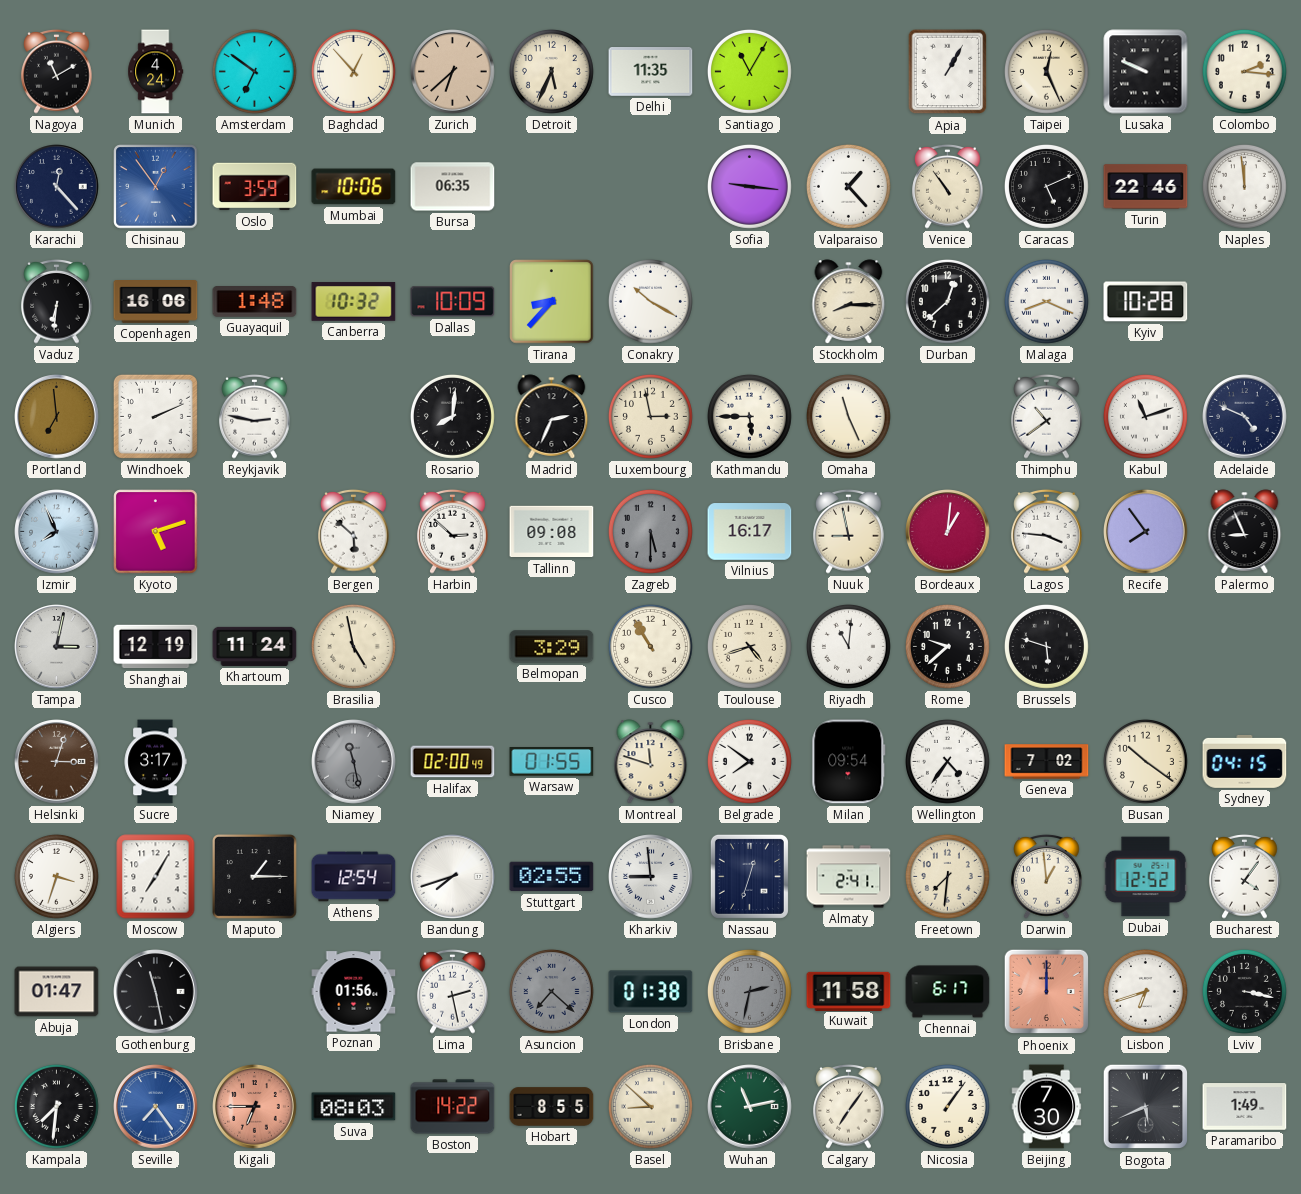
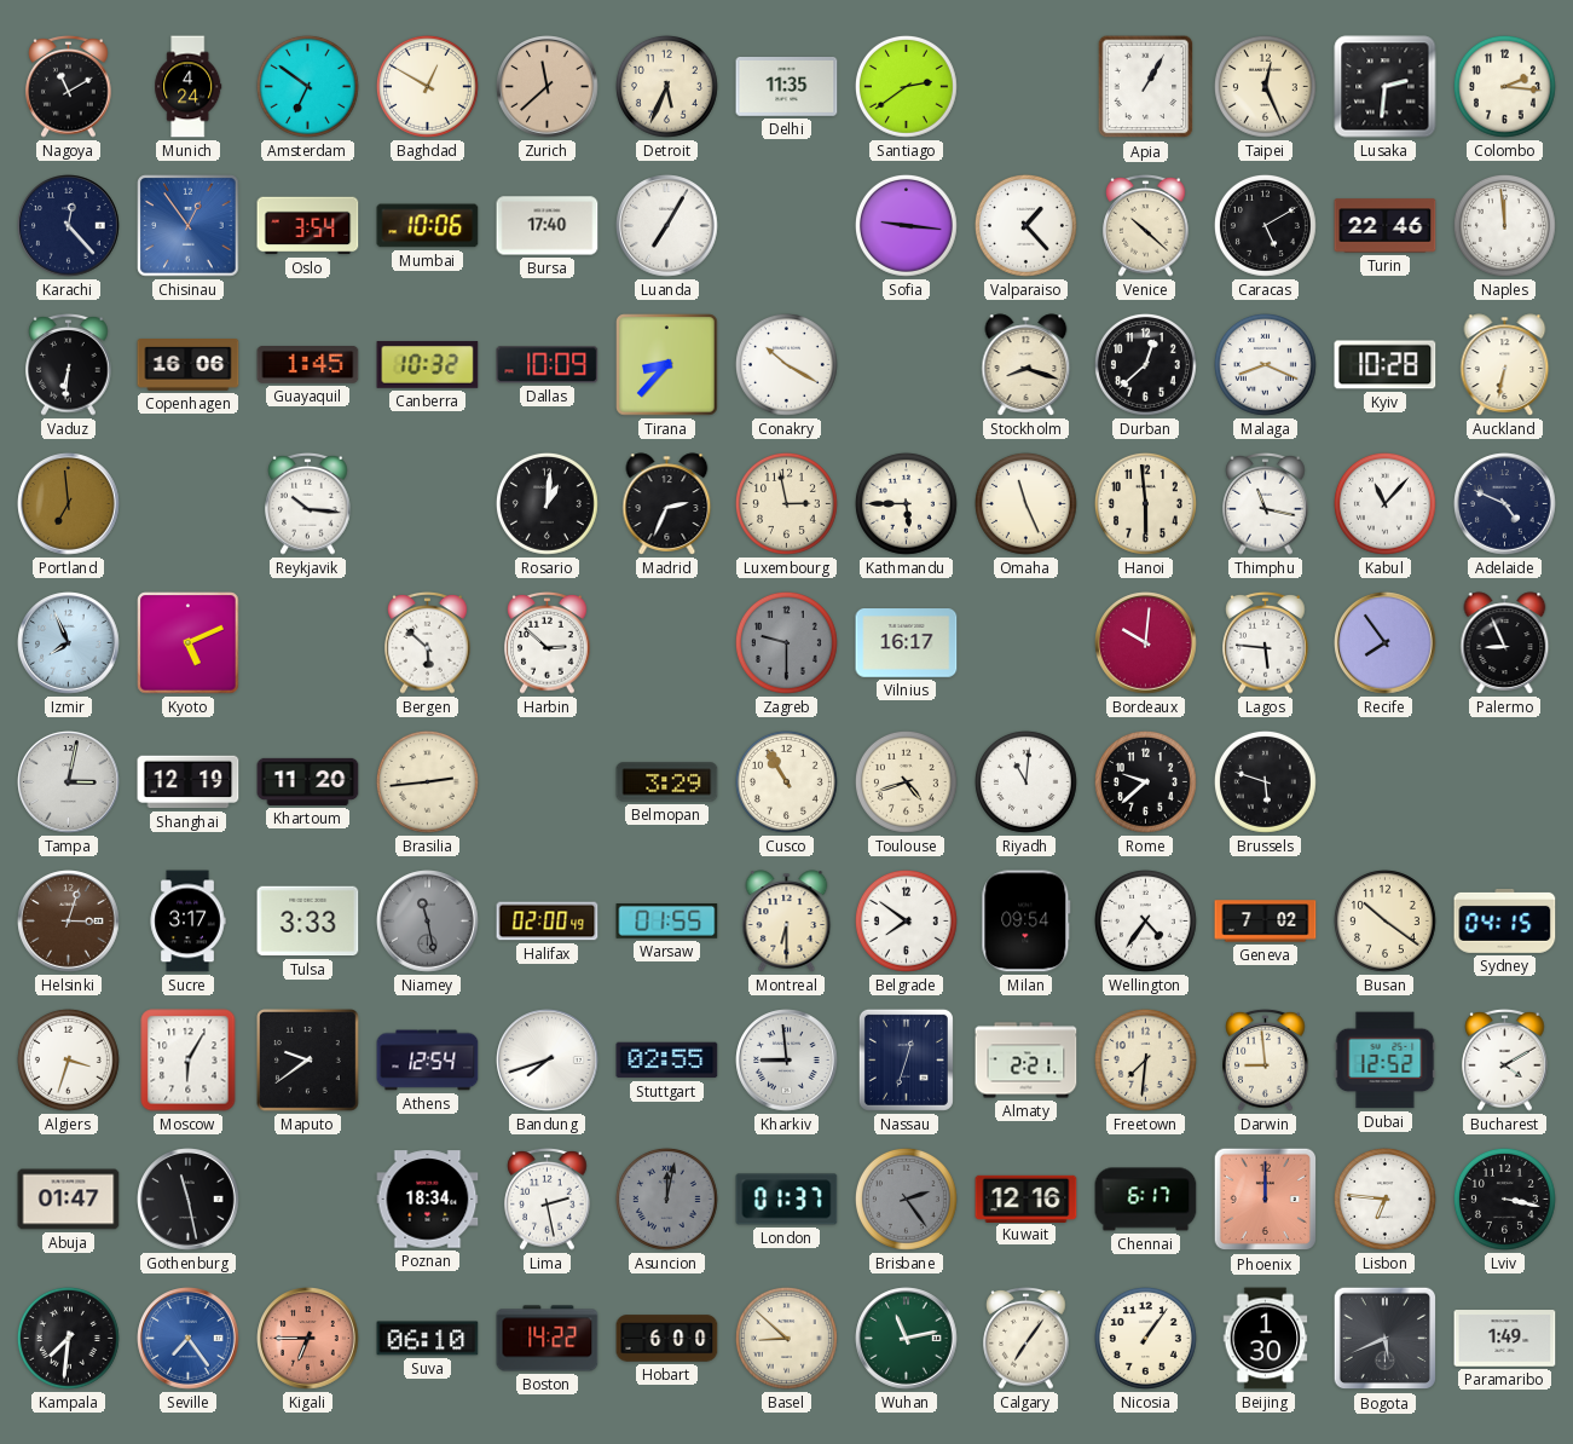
Baghdad: 12:53 -> 12:50
Zurich: 6:38 -> 11:38
Santiago: 11:05 -> 2:39
Lusaka: 9:49 -> 2:31
Oslo: 3:59 -> 3:54
Bursa: 06:35 -> 17:40
Luanda: none -> 7:05
Venice: 10:54 -> 10:22
Caracas: 5:11 -> 5:10
Guayaquil: 1:48 -> 1:45
Stockholm: 8:15 -> 8:18
Auckland: none -> 6:32
Windhoek: 2:11 -> none
Reykjavik: 2:47 -> 10:16
Rosario: 8:01 -> 1:01
Hanoi: none -> 5:59
Thimphu: 10:39 -> 11:17
Kabul: 11:12 -> 11:07
Kyoto: 5:12 -> 5:11
Tallinn: 09:08 -> none
Zagreb: 5:30 -> 9:30
Nuuk: 8:58 -> none
Bordeaux: 1:01 -> 10:01
Lagos: 3:46 -> 5:46
Khartoum: 11:24 -> 11:20
Brasilia: 4:58 -> 2:44
Tulsa: none -> 3:33
Montreal: 11:48 -> 6:30
Moscow: 7:05 -> 6:05
Maputo: 1:15 -> 9:39
Almaty: 2:41 -> 2:21
Darwin: 12:59 -> 8:59
Bucharest: 4:06 -> 4:10
Poznan: 01:56 -> 18:34
Asuncion: 7:22 -> 12:02
London: 01:38 -> 01:37
Brisbane: 2:32 -> 2:24
Kuwait: 11:58 -> 12:16
Lisbon: 6:42 -> 6:46
Suva: 08:03 -> 06:10
Hobart: 8:55 -> 6:00
Beijing: 7:30 -> 1:30
